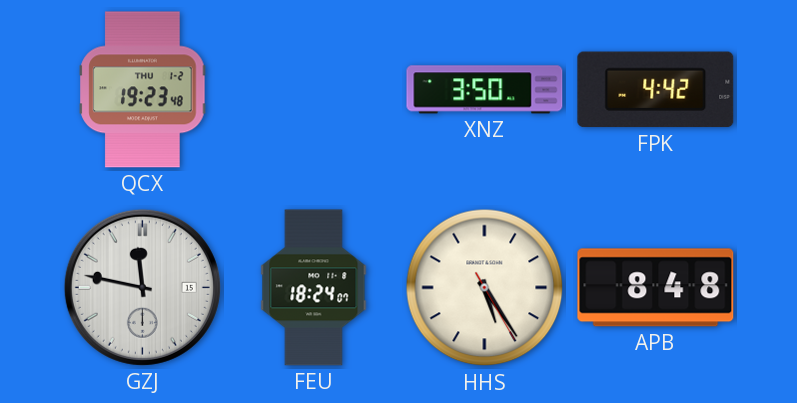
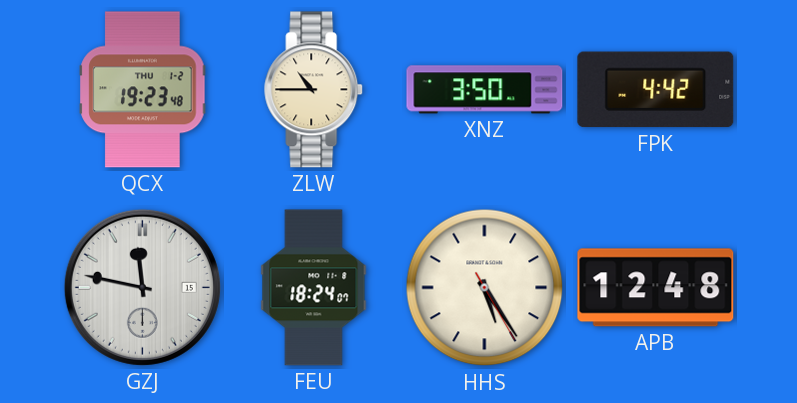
ZLW: none -> 10:45
APB: 8:48 -> 12:48
